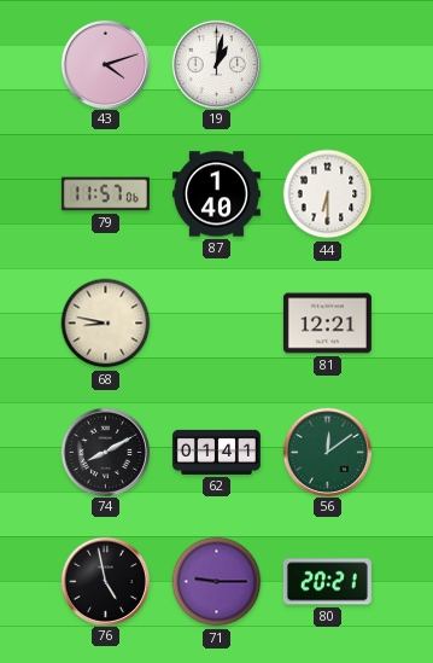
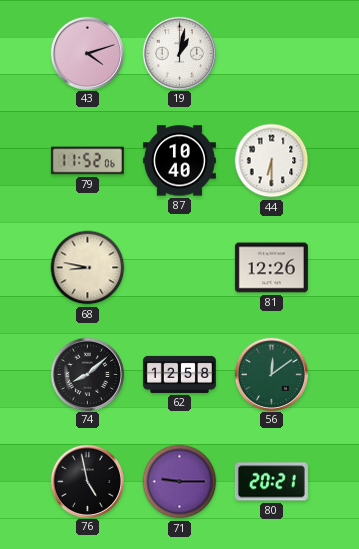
79: 11:57 -> 11:52
87: 1:40 -> 10:40
81: 12:21 -> 12:26
74: 8:10 -> 8:08
62: 01:41 -> 12:58
